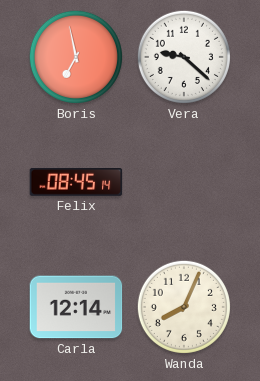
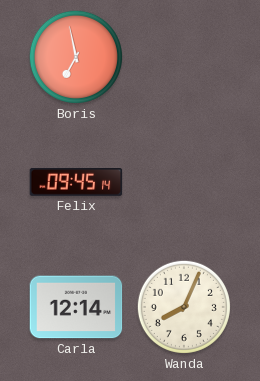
Vera: 9:22 -> none
Felix: 08:45 -> 09:45
